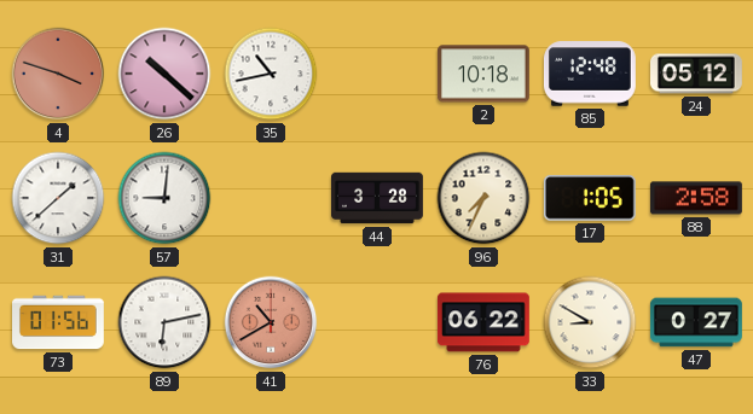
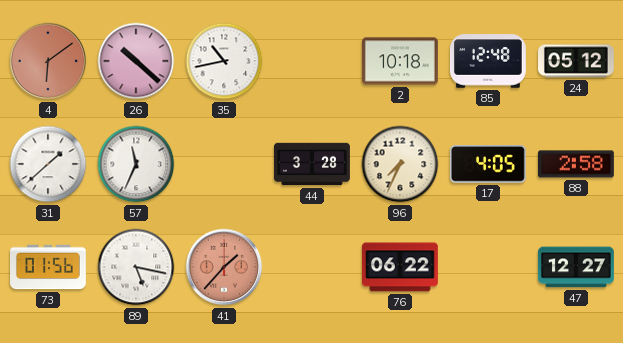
4: 3:48 -> 6:09
57: 9:01 -> 11:34
17: 1:05 -> 4:05
89: 6:13 -> 5:17
41: 10:40 -> 1:37
33: 8:50 -> none
47: 0:27 -> 12:27
